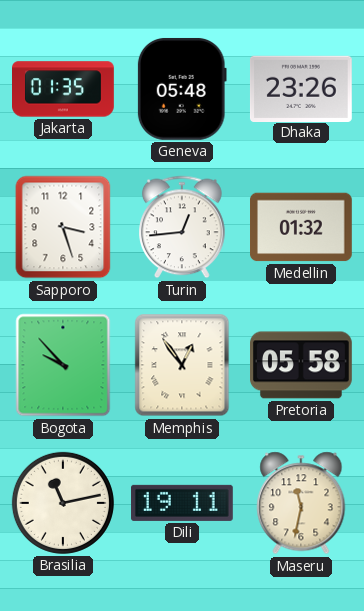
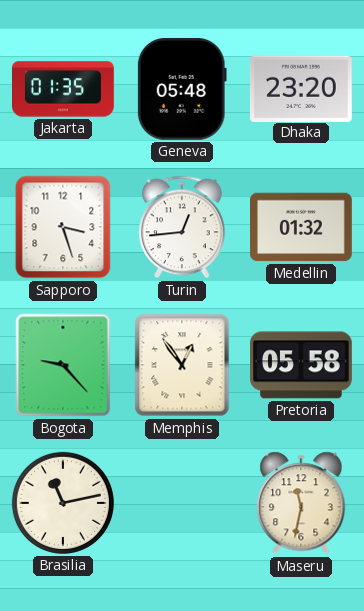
Dhaka: 23:26 -> 23:20
Bogota: 9:53 -> 9:23
Dili: 19:11 -> none
